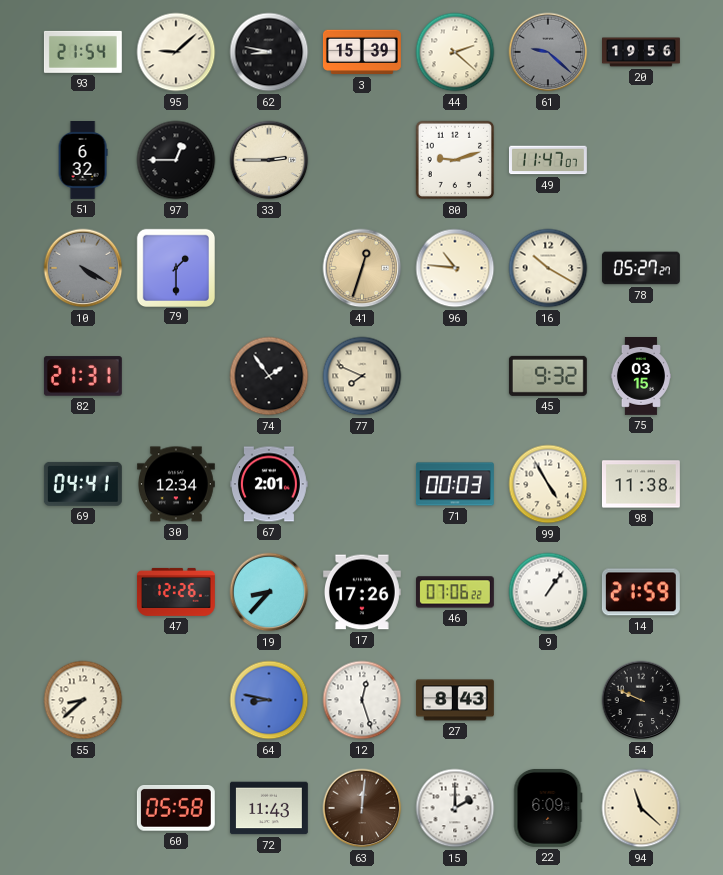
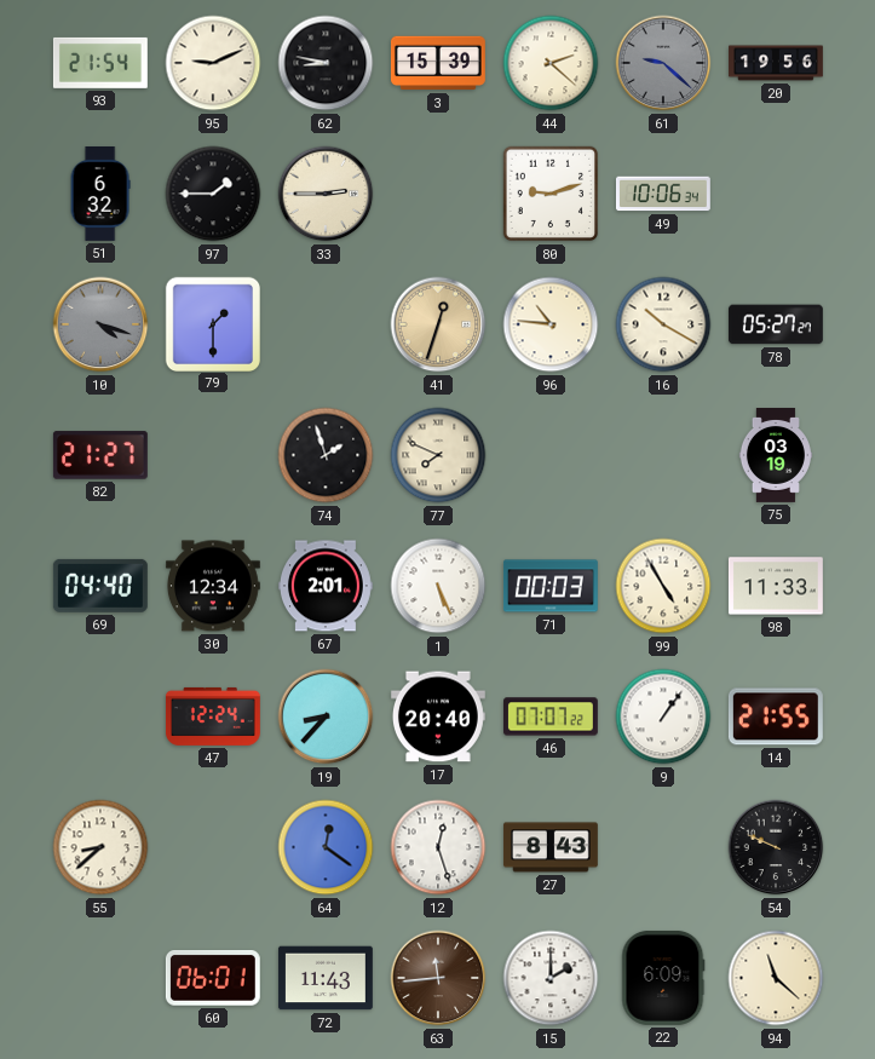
95: 9:08 -> 9:11
97: 12:45 -> 1:45
49: 11:47 -> 10:06
10: 4:20 -> 4:18
82: 21:31 -> 21:27
74: 1:54 -> 1:57
45: 9:32 -> none
75: 03:15 -> 03:19
69: 04:41 -> 04:40
1: none -> 5:26
98: 11:38 -> 11:33
47: 12:26 -> 12:24
17: 17:26 -> 20:40
46: 07:06 -> 07:07
14: 21:59 -> 21:55
64: 8:47 -> 12:21
60: 05:58 -> 06:01
63: 12:01 -> 11:44
